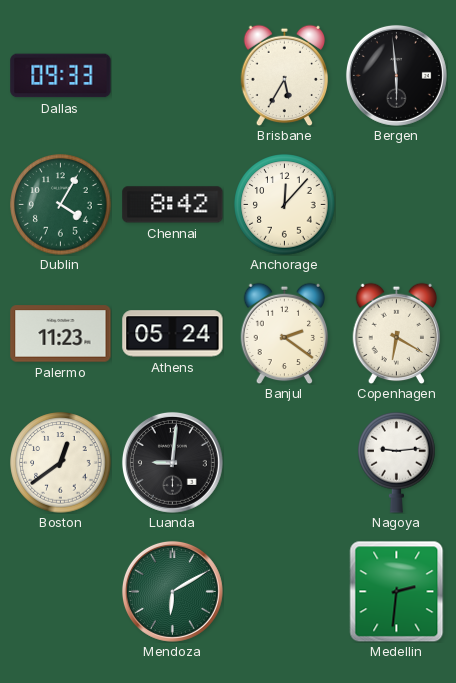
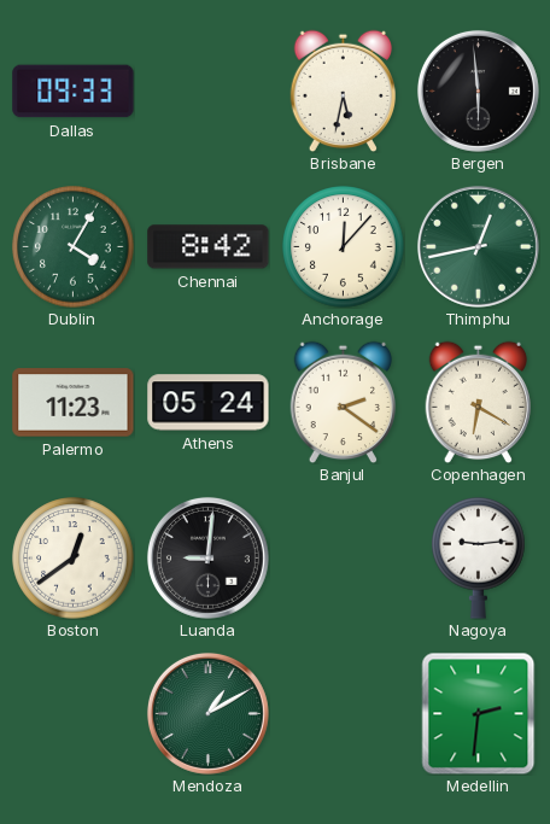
Brisbane: 5:35 -> 5:32
Thimphu: none -> 12:43
Mendoza: 6:10 -> 1:10
